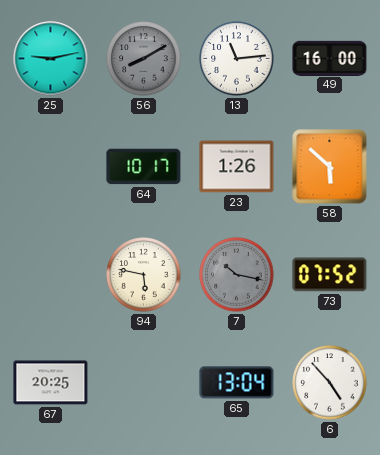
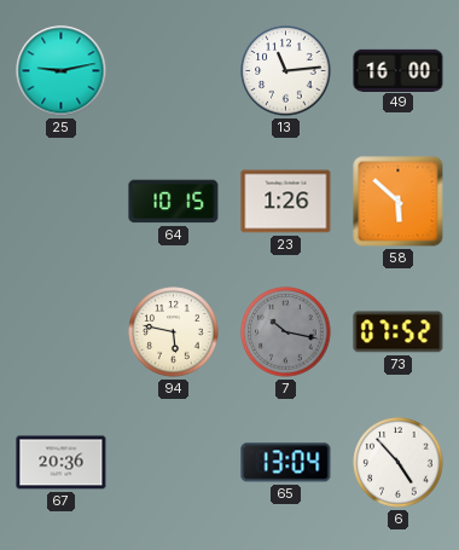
56: 8:10 -> none
64: 10:17 -> 10:15
67: 20:25 -> 20:36
